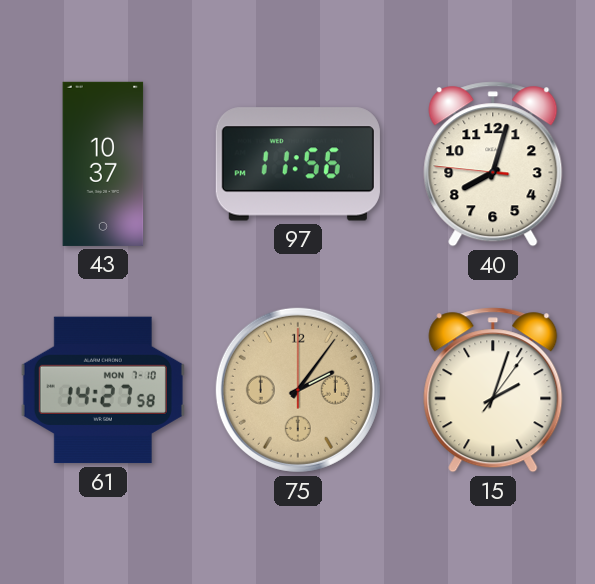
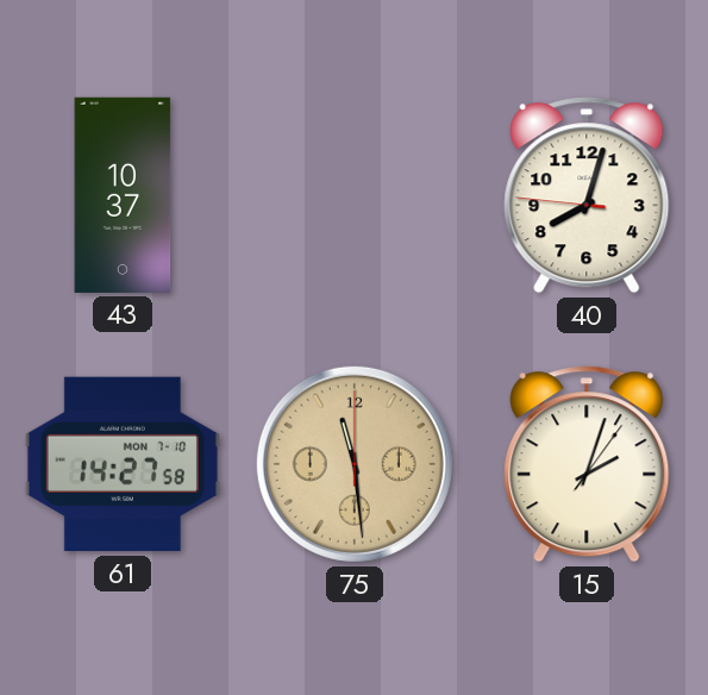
97: 11:56 -> none
75: 2:06 -> 11:29
